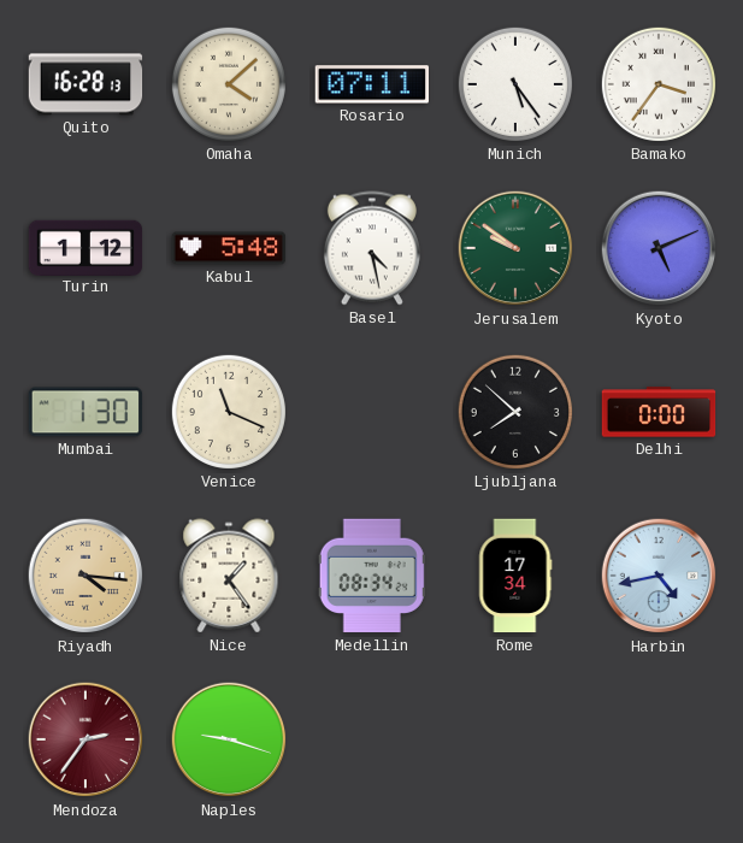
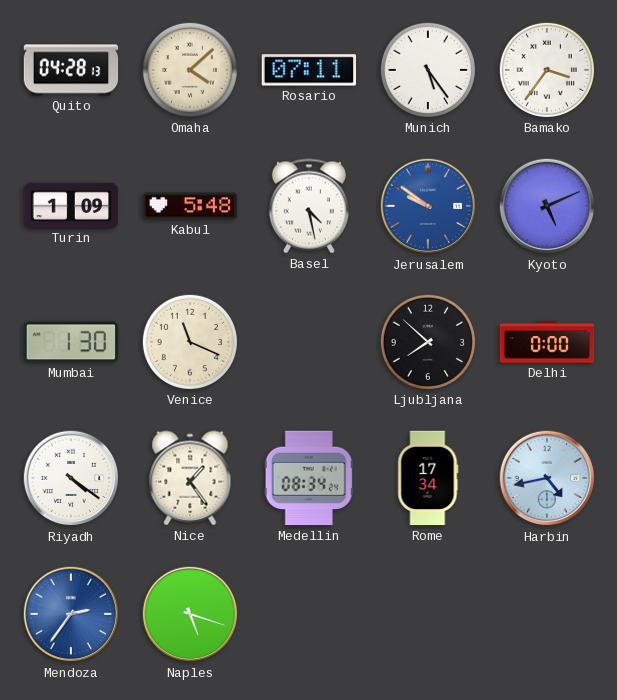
Quito: 16:28 -> 04:28
Turin: 1:12 -> 1:09
Jerusalem dial: green -> blue
Riyadh: 4:16 -> 4:21
Riyadh dial: champagne -> white
Mendoza dial: burgundy -> blue
Naples: 9:18 -> 5:18
